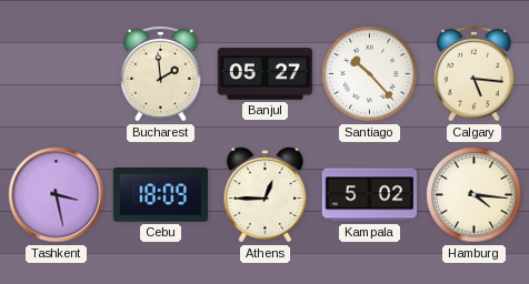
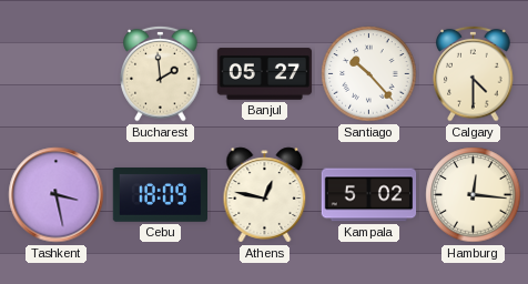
Calgary: 5:16 -> 4:30
Athens: 12:45 -> 12:47
Hamburg: 4:16 -> 12:16
